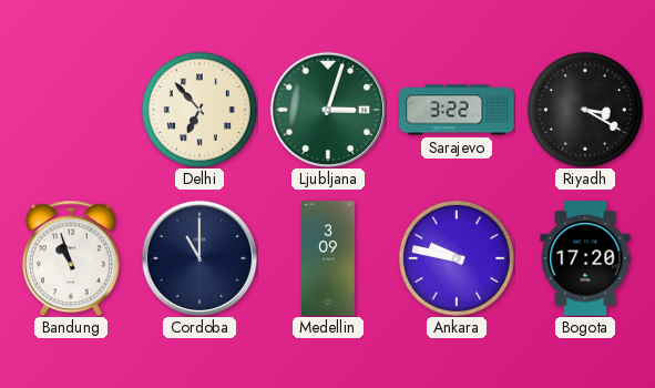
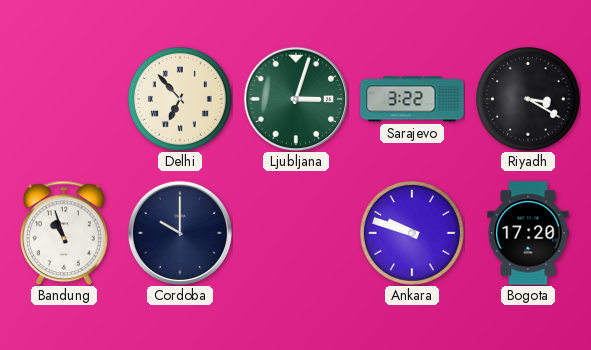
Cordoba: 11:00 -> 10:00
Medellin: 3:09 -> none
Ankara: 9:47 -> 9:48
